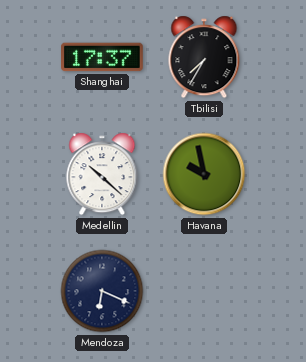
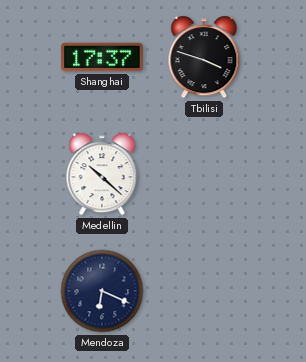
Tbilisi: 7:35 -> 3:48
Havana: 9:58 -> none
